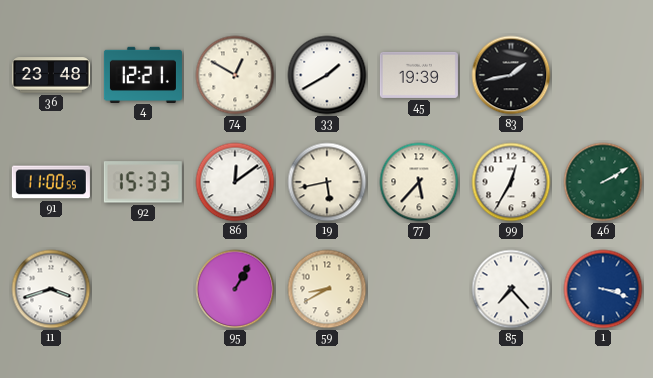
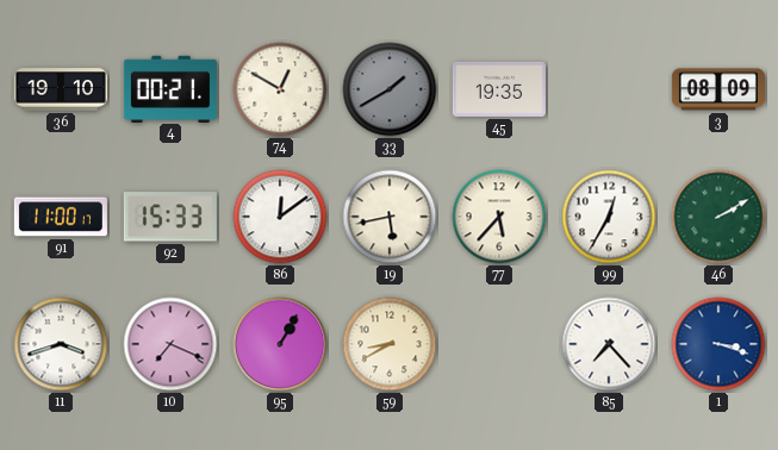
36: 23:48 -> 19:10
4: 12:21 -> 00:21
33 dial: white -> grey
45: 19:39 -> 19:35
83: 1:43 -> none
3: none -> 08:09
91: 11:00:55 -> 11:00:17
10: none -> 7:19
